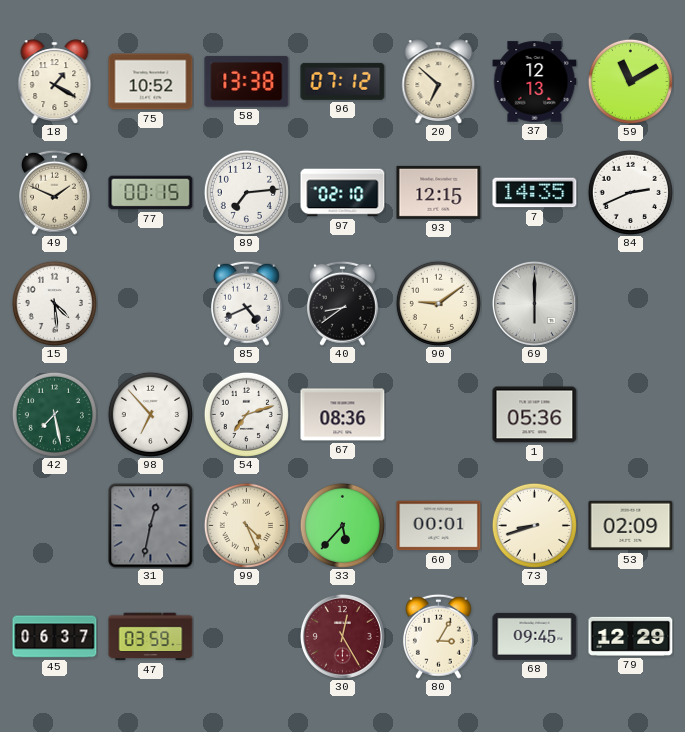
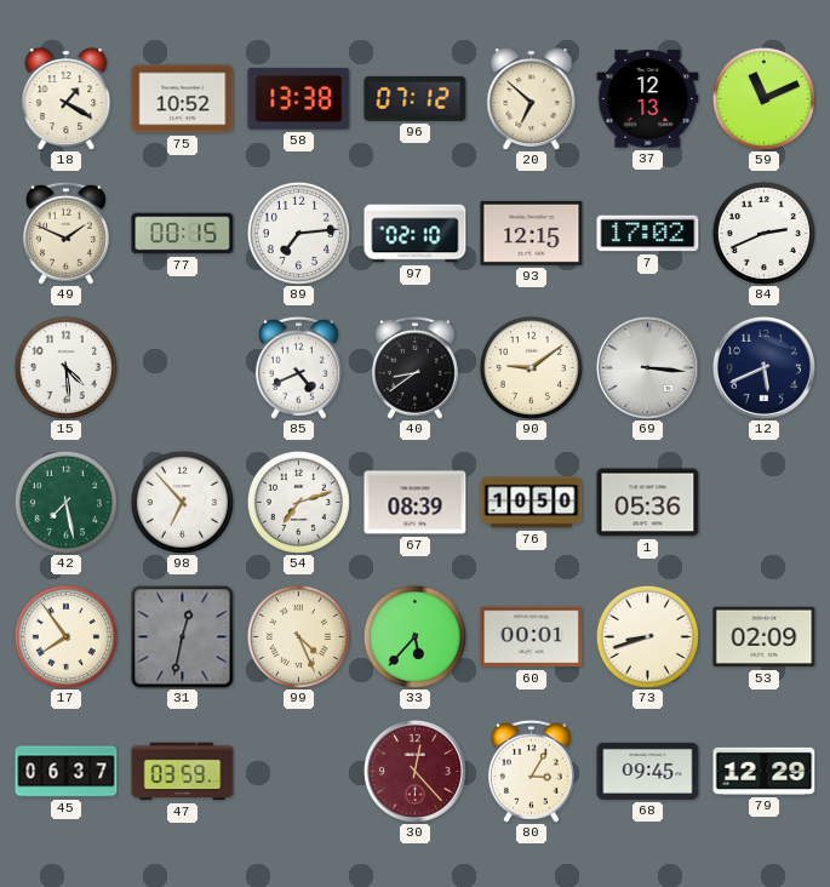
59: 11:10 -> 11:11
7: 14:35 -> 17:02
69: 6:00 -> 3:16
12: none -> 5:41
67: 08:36 -> 08:39
76: none -> 10:50
17: none -> 7:54
30: 12:25 -> 12:23
